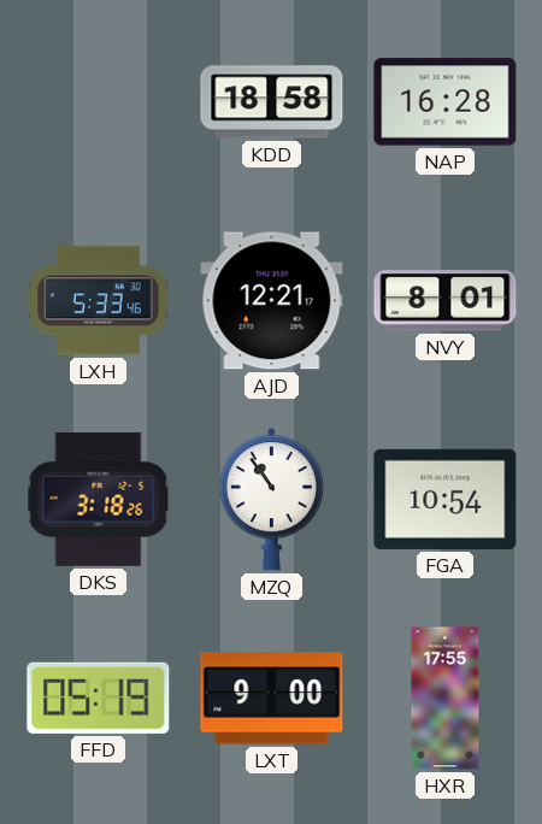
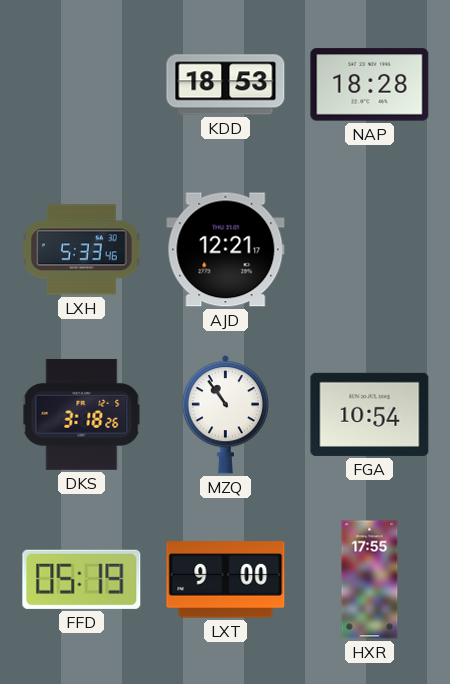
KDD: 18:58 -> 18:53
NAP: 16:28 -> 18:28
NVY: 8:01 -> none
